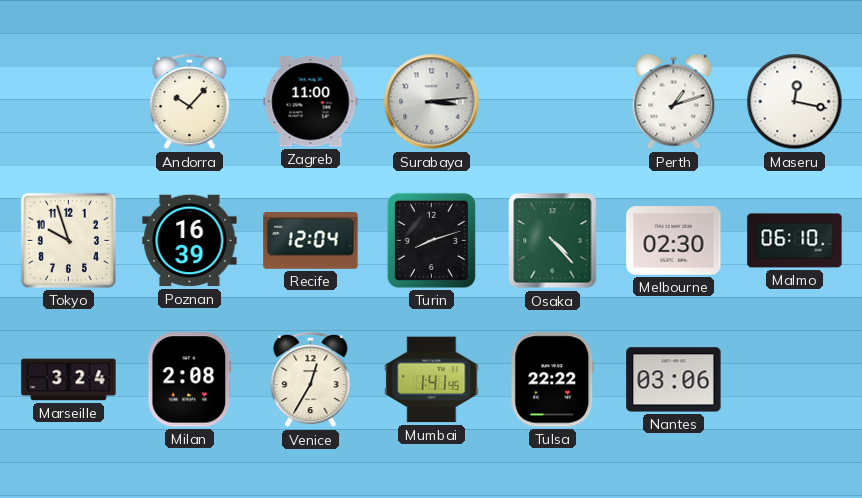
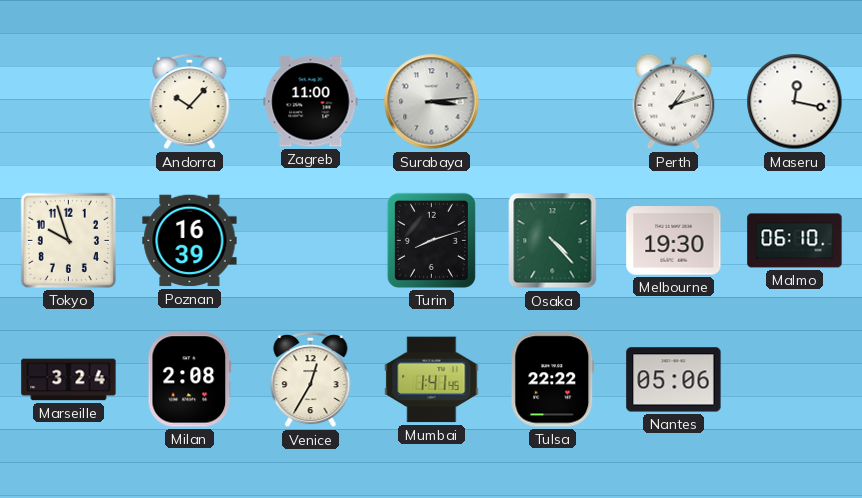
Recife: 12:04 -> none
Melbourne: 02:30 -> 19:30
Nantes: 03:06 -> 05:06
